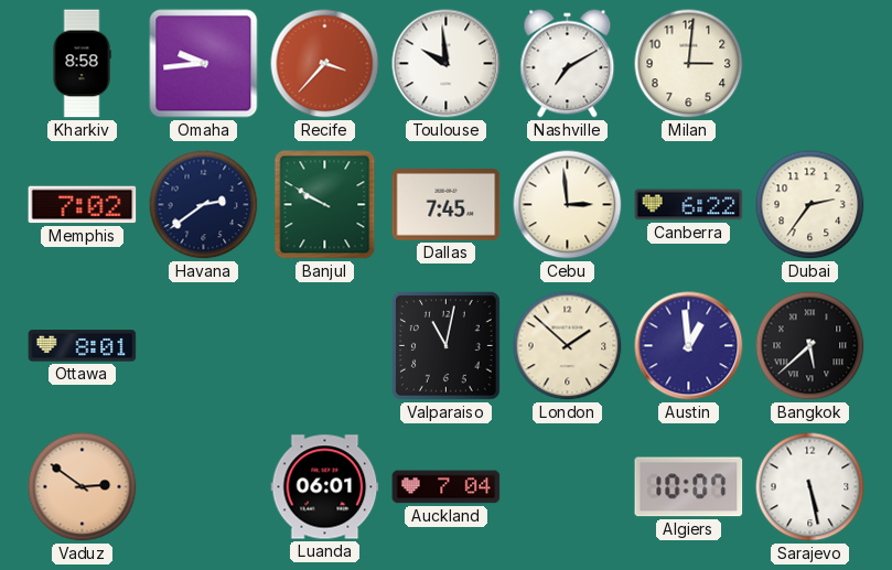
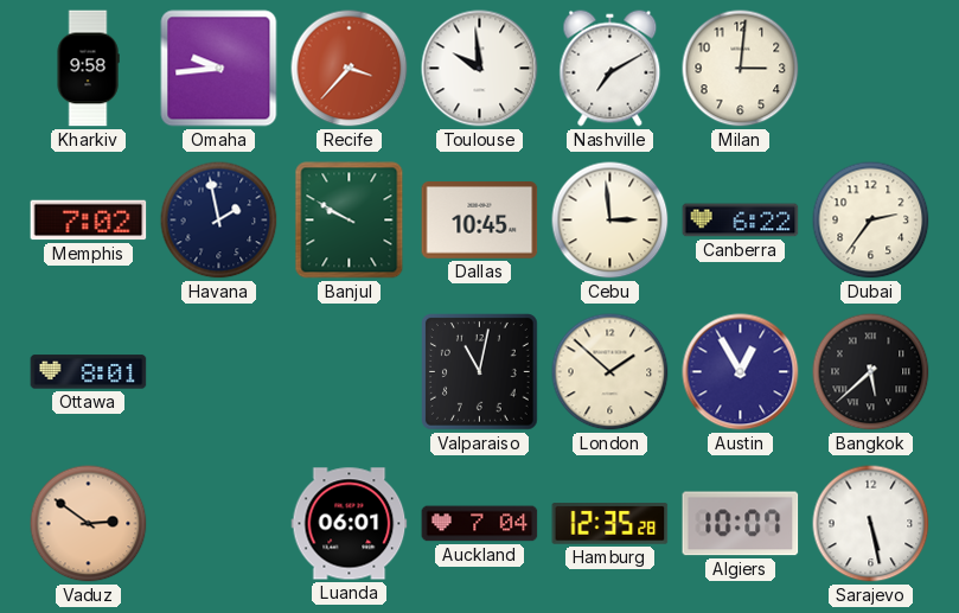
Kharkiv: 8:58 -> 9:58
Havana: 2:39 -> 1:58
Dallas: 7:45 -> 10:45
Austin: 12:59 -> 12:55
Hamburg: none -> 12:35
